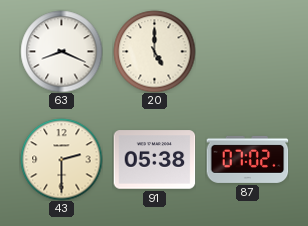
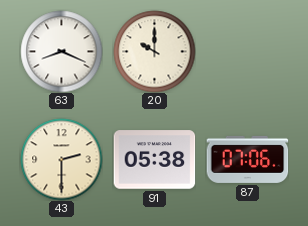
20: 5:00 -> 10:00
87: 07:02 -> 07:06
